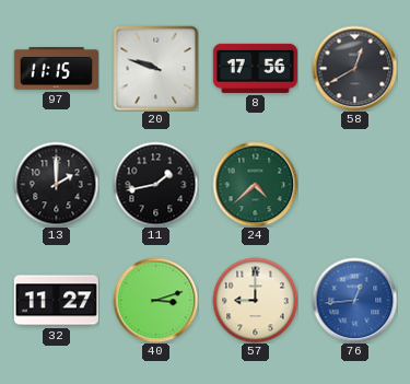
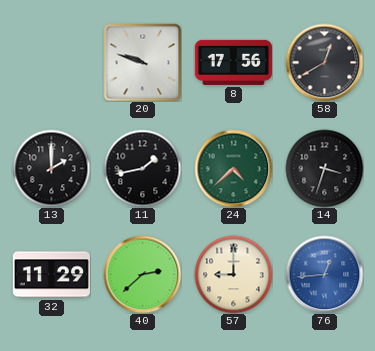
97: 11:15 -> none
14: none -> 3:33
32: 11:27 -> 11:29
40: 3:12 -> 2:38
